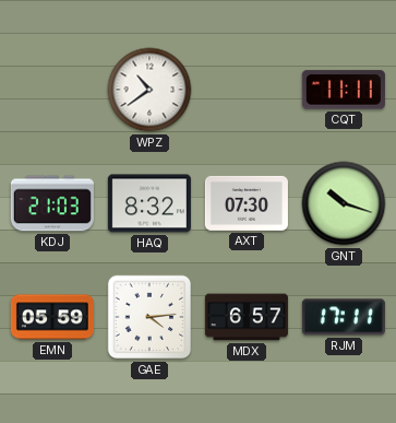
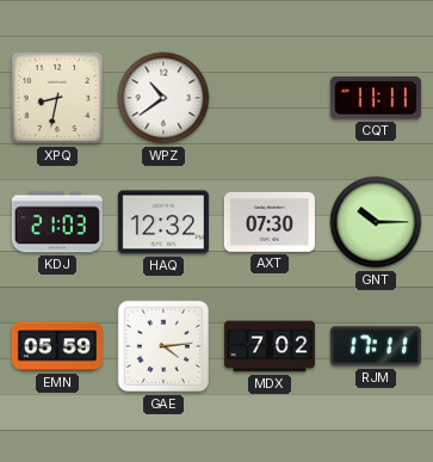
XPQ: none -> 8:32
HAQ: 8:32 -> 12:32
GNT: 10:18 -> 10:15
MDX: 6:57 -> 7:02
